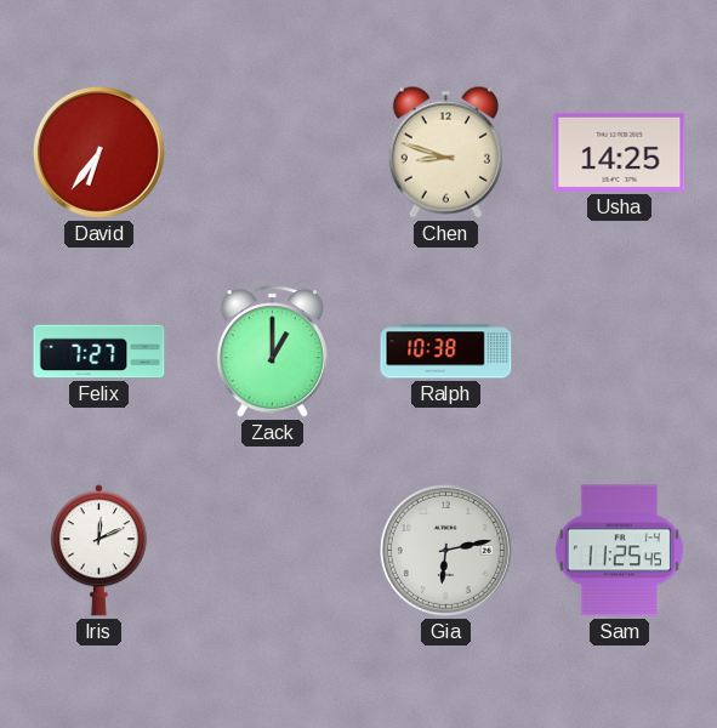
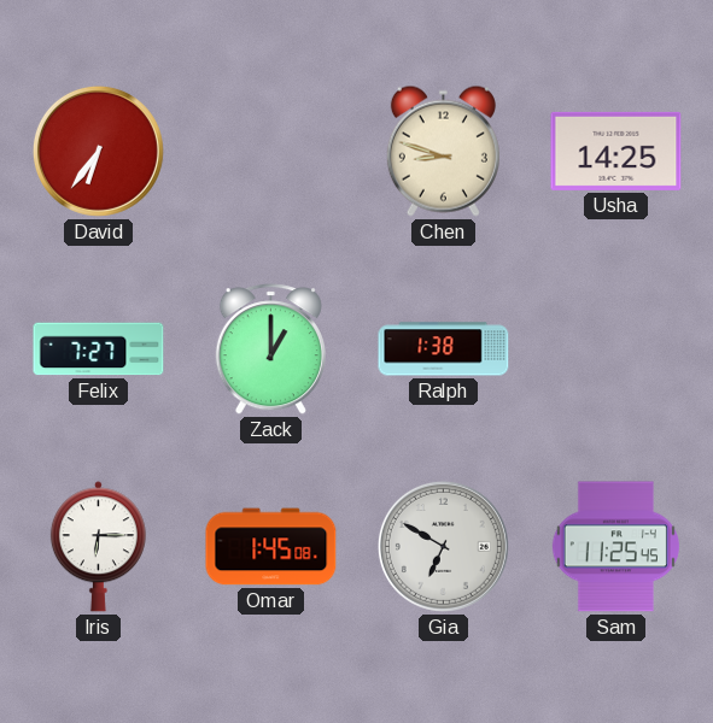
Ralph: 10:38 -> 1:38
Iris: 12:11 -> 6:15
Omar: none -> 1:45
Gia: 6:13 -> 6:50
